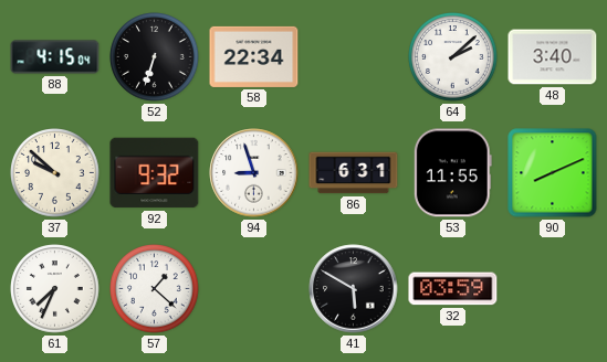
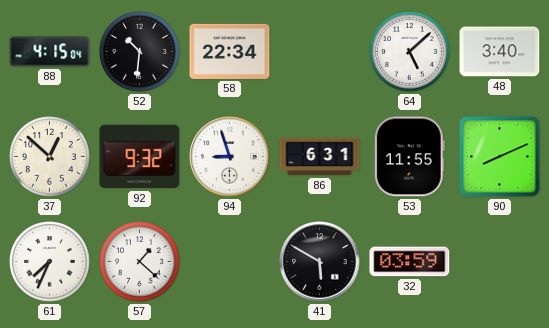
52: 6:33 -> 10:31
64: 2:08 -> 5:08
37: 9:52 -> 12:52
